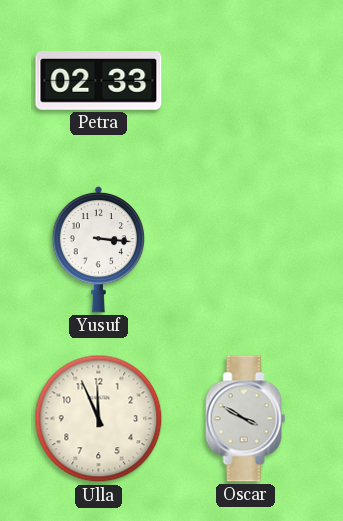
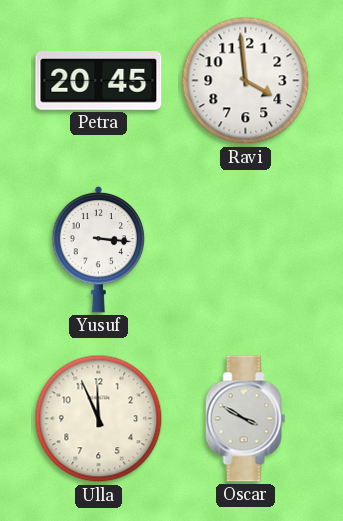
Petra: 02:33 -> 20:45
Ravi: none -> 3:59
